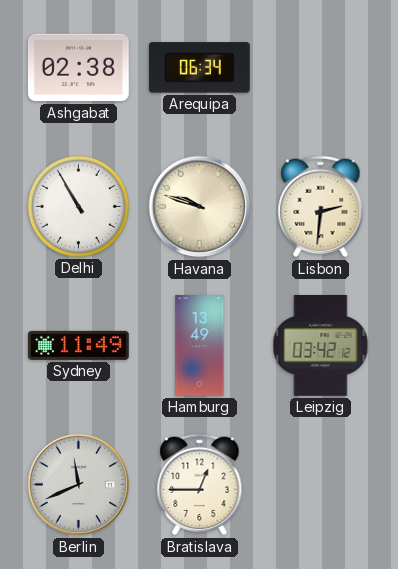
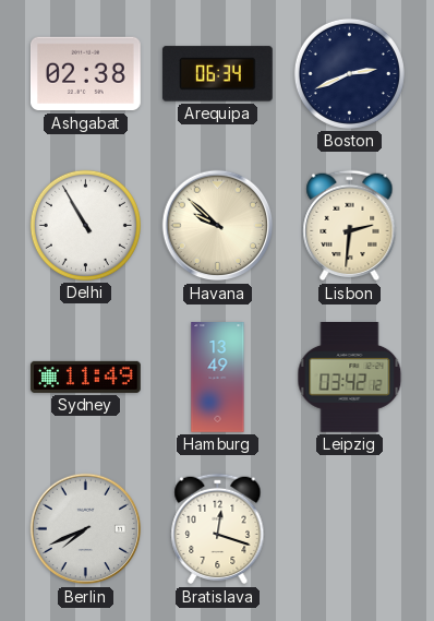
Boston: none -> 2:41
Havana: 9:48 -> 9:52
Berlin: 11:41 -> 7:41
Bratislava: 12:45 -> 12:18
